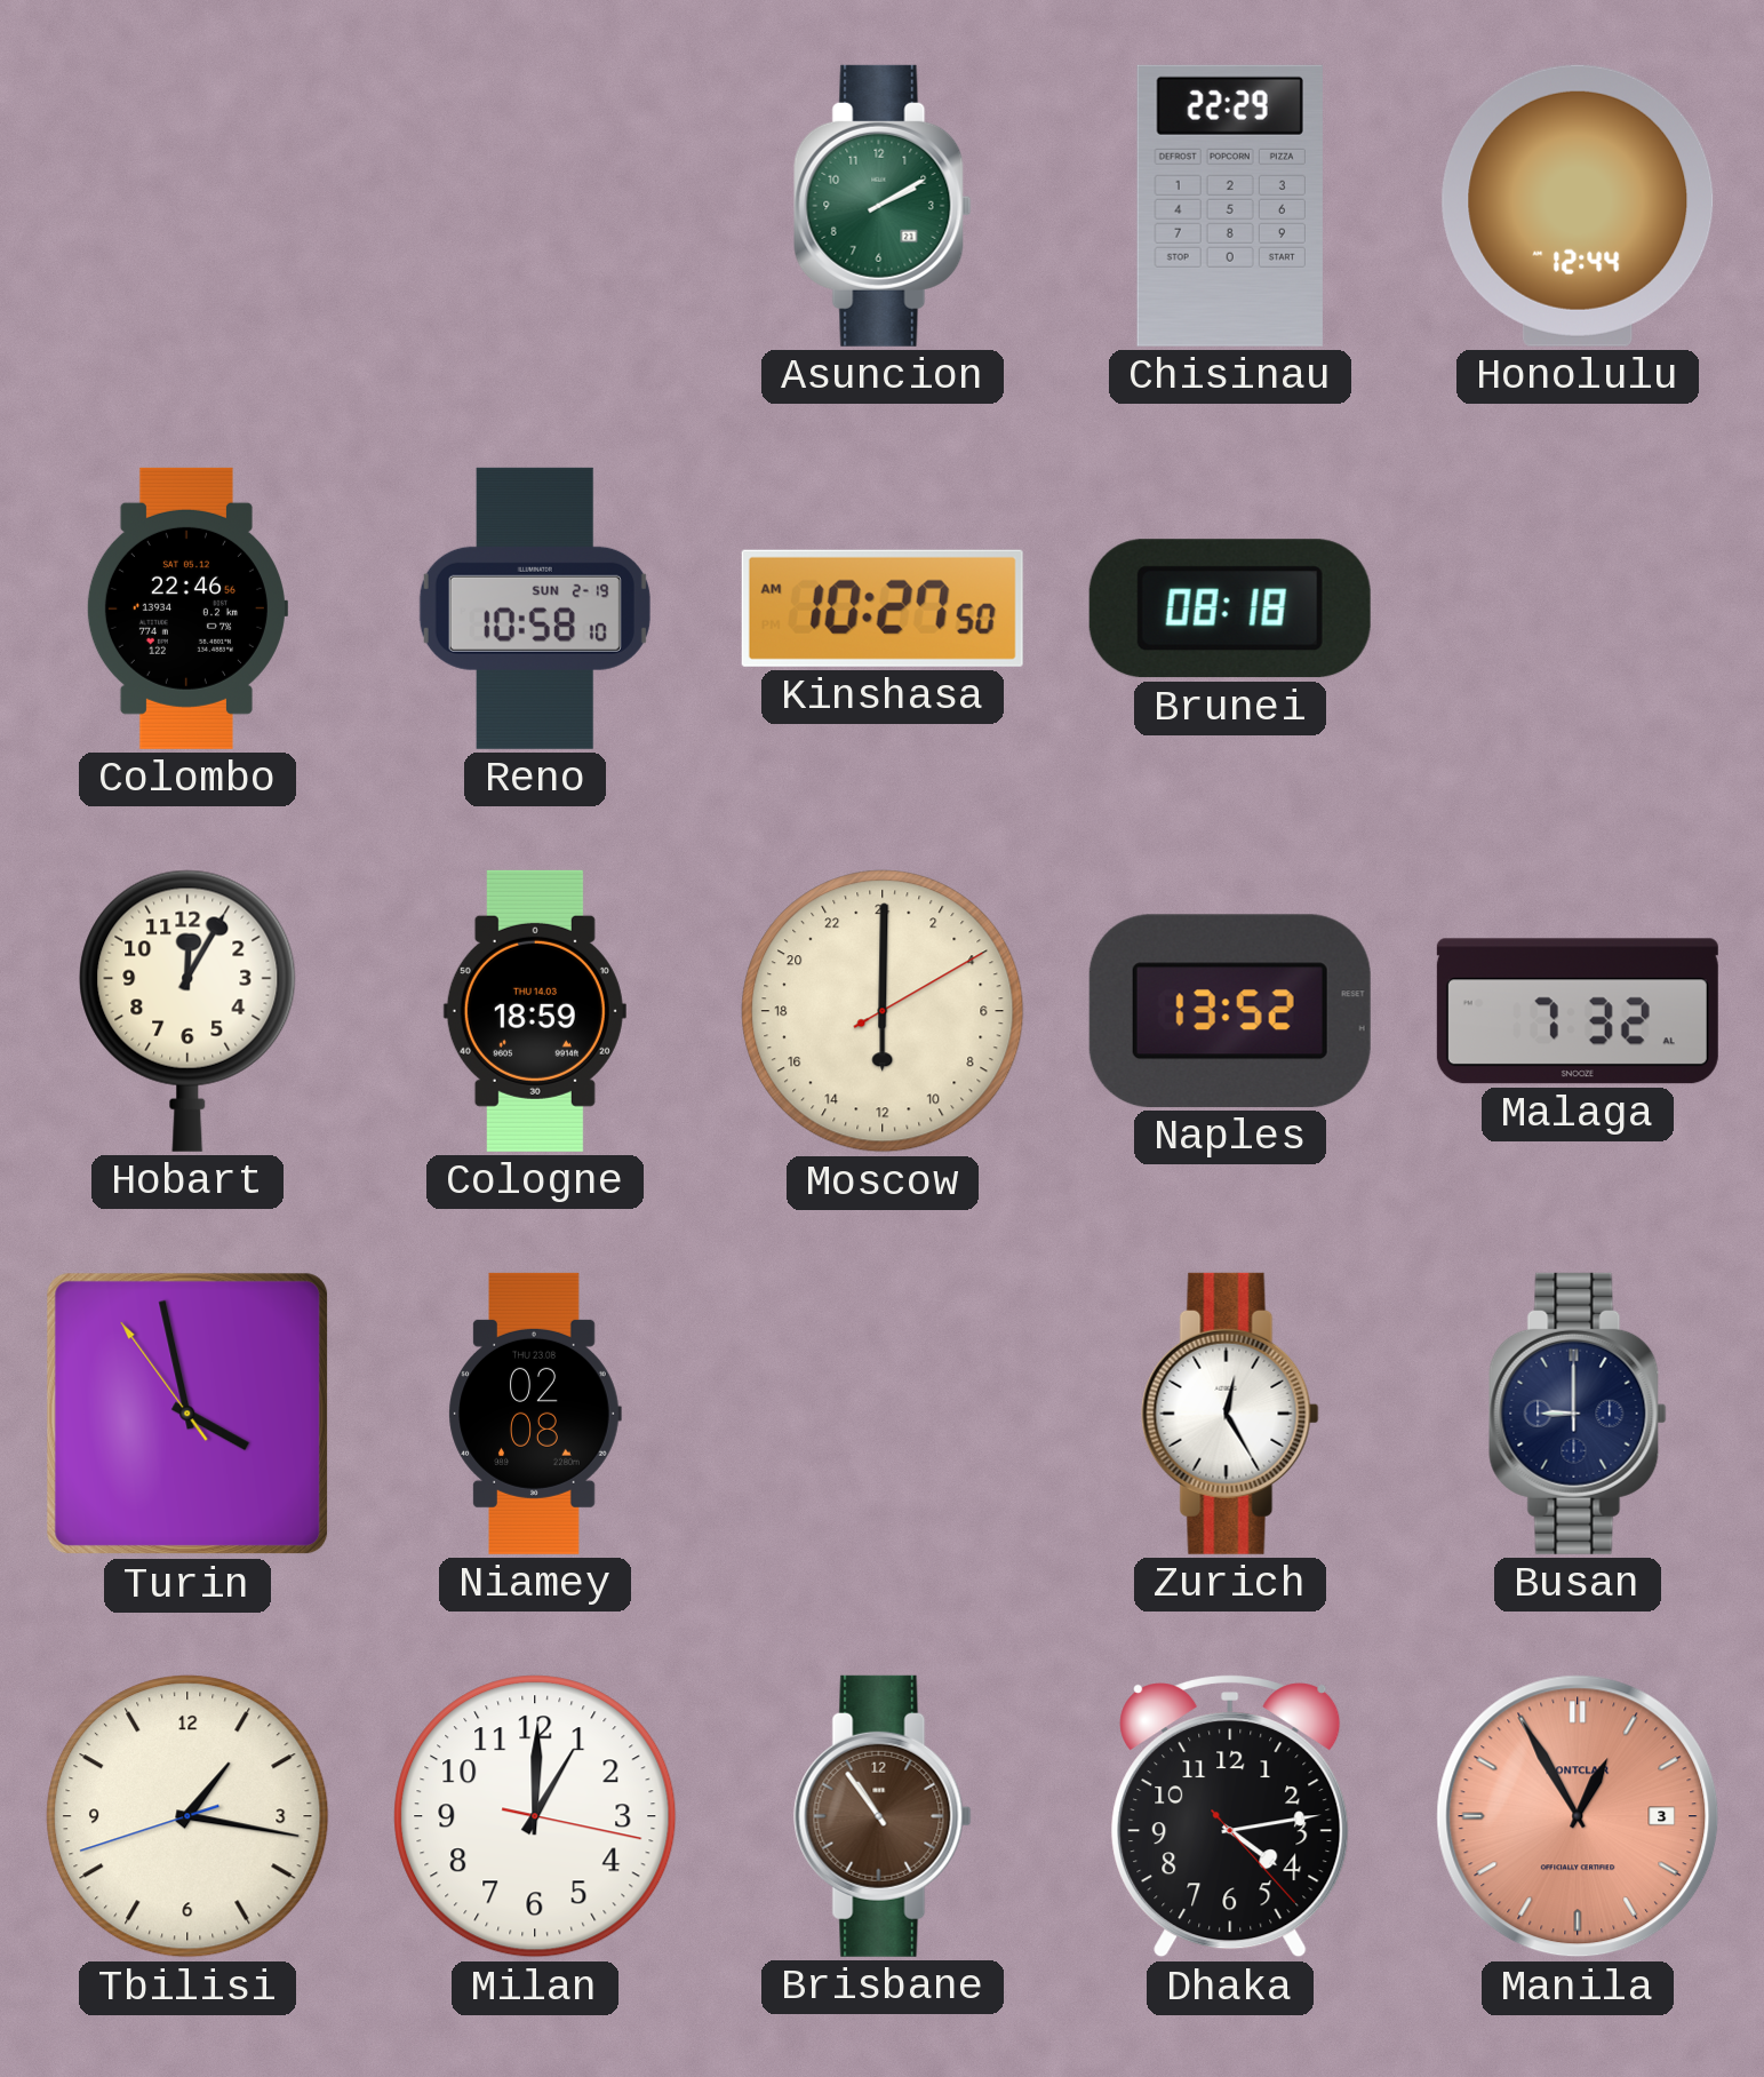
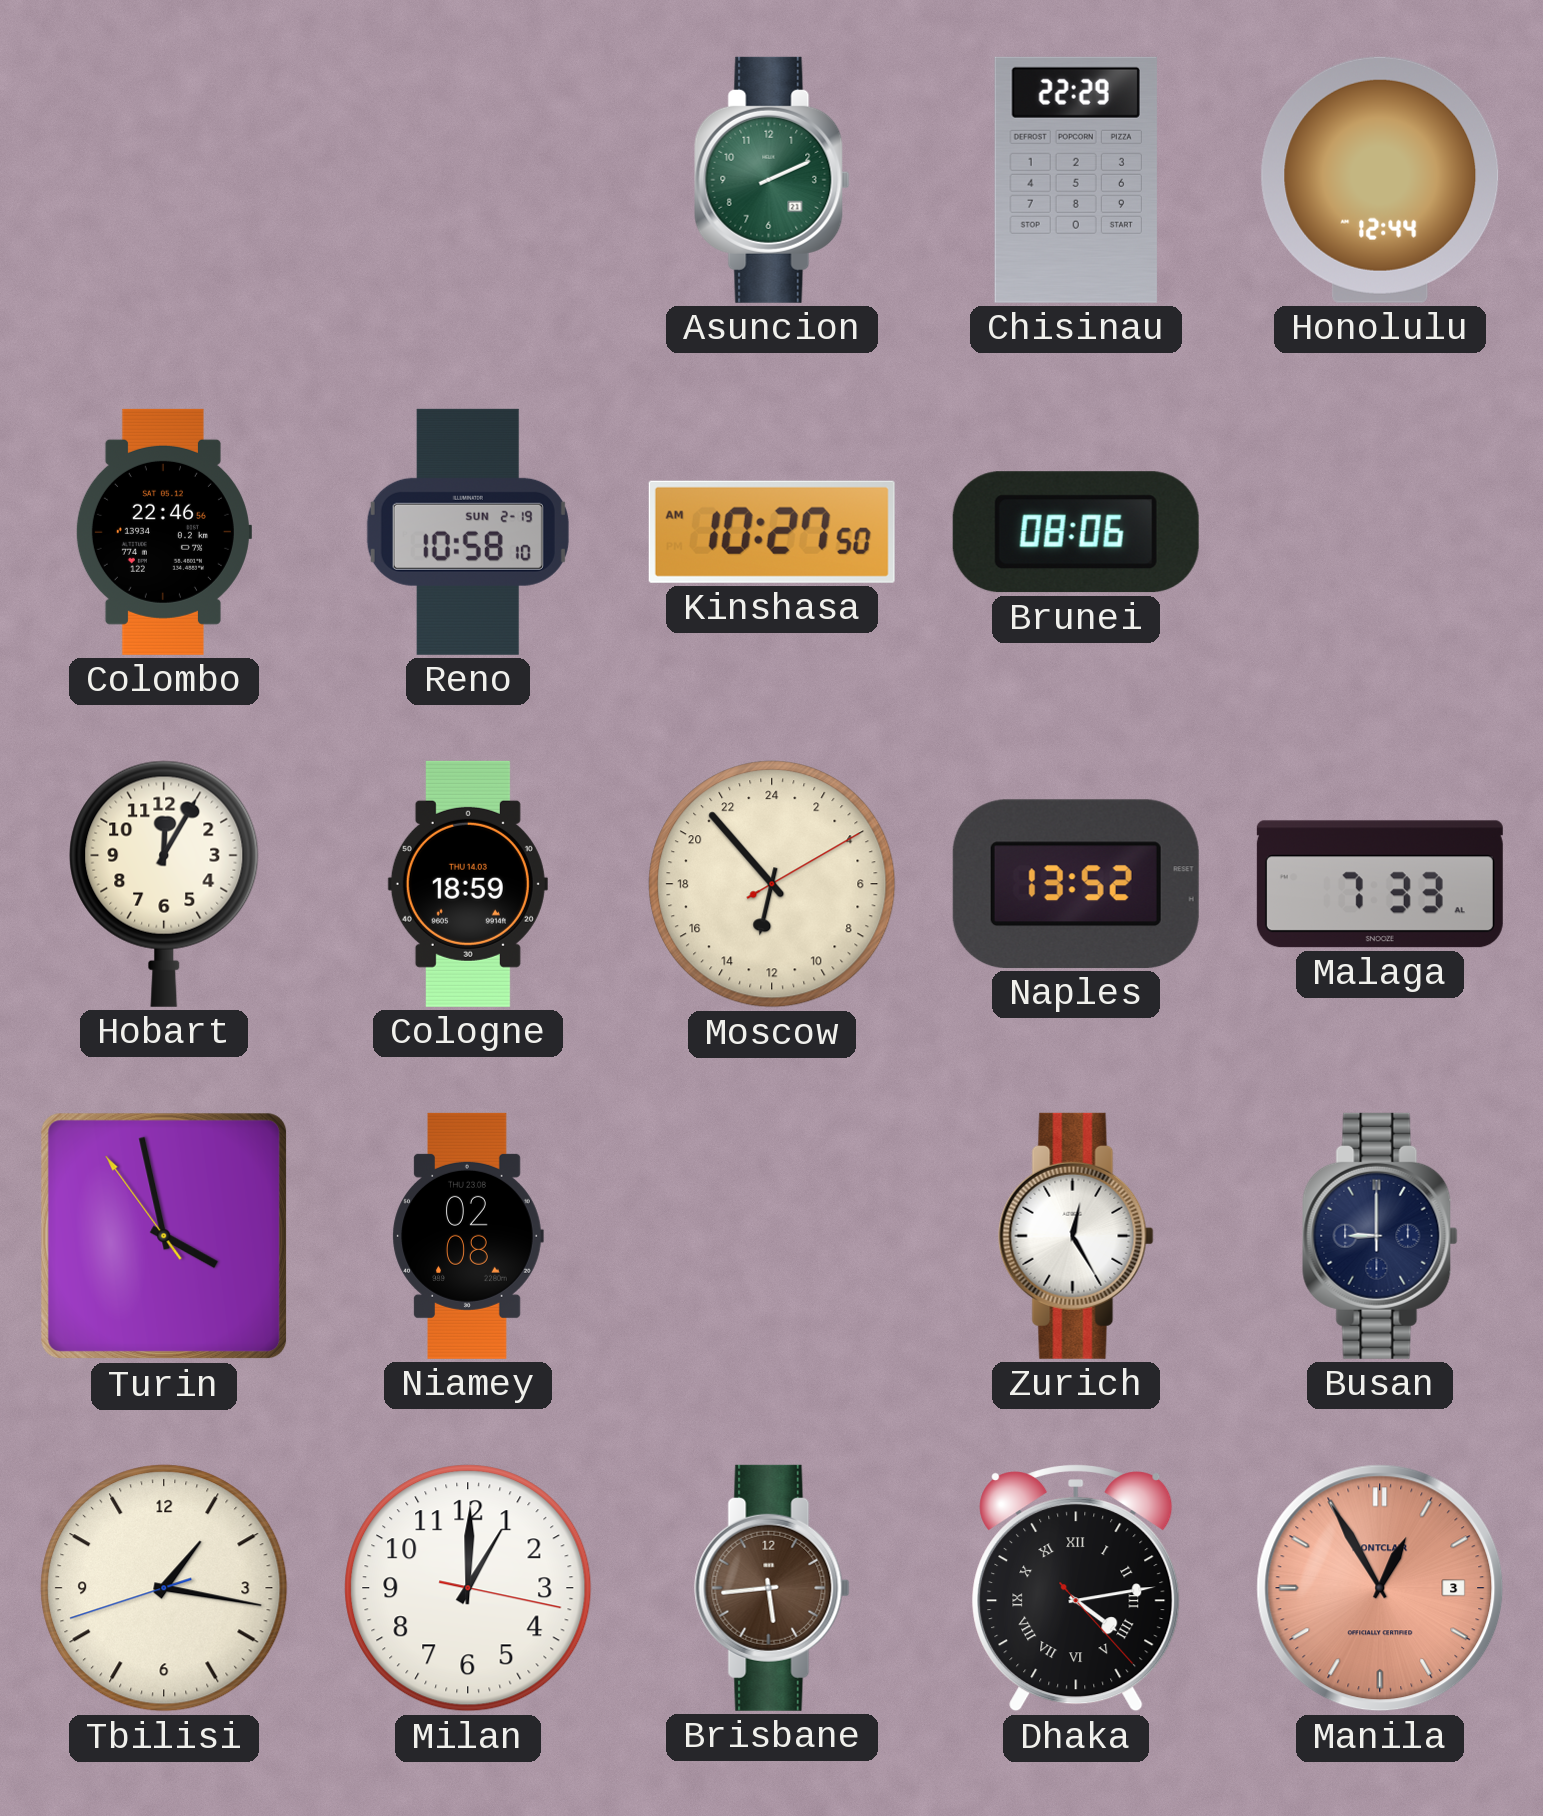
Asuncion: 2:10 -> 2:11
Brunei: 08:18 -> 08:06
Moscow: 12:00 -> 12:53
Malaga: 7:32 -> 7:33
Brisbane: 10:54 -> 5:44
Dhaka numerals: Arabic -> Roman
